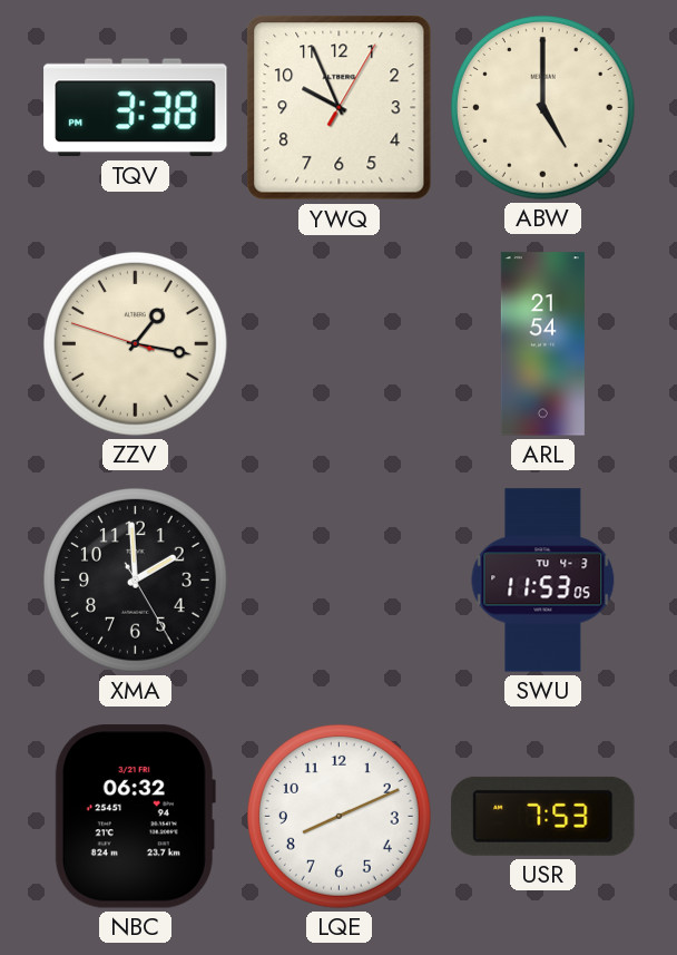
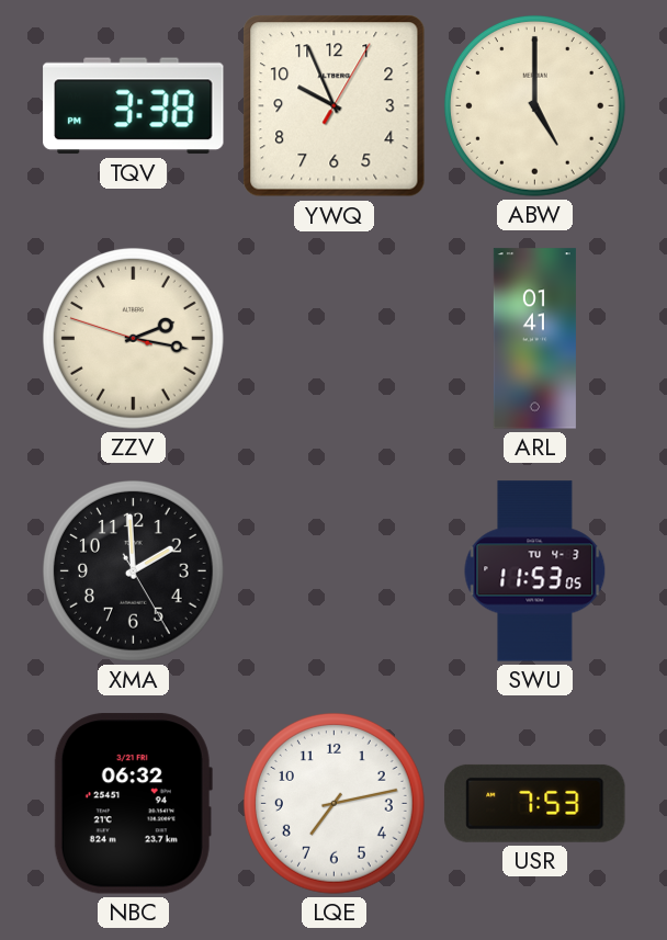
ZZV: 1:16 -> 2:16
ARL: 21:54 -> 01:41
LQE: 8:11 -> 7:13
